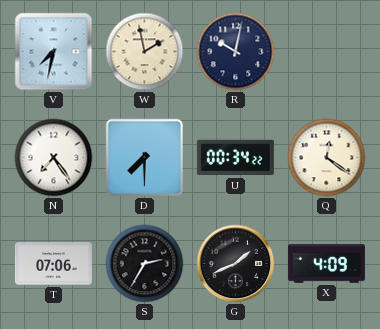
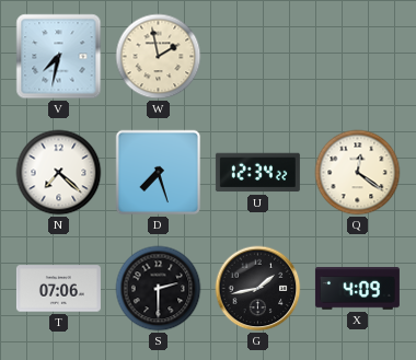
R: 10:02 -> none
N: 7:24 -> 7:22
D: 7:30 -> 7:27
U: 00:34 -> 12:34
S: 2:35 -> 2:30
G: 1:41 -> 1:43
